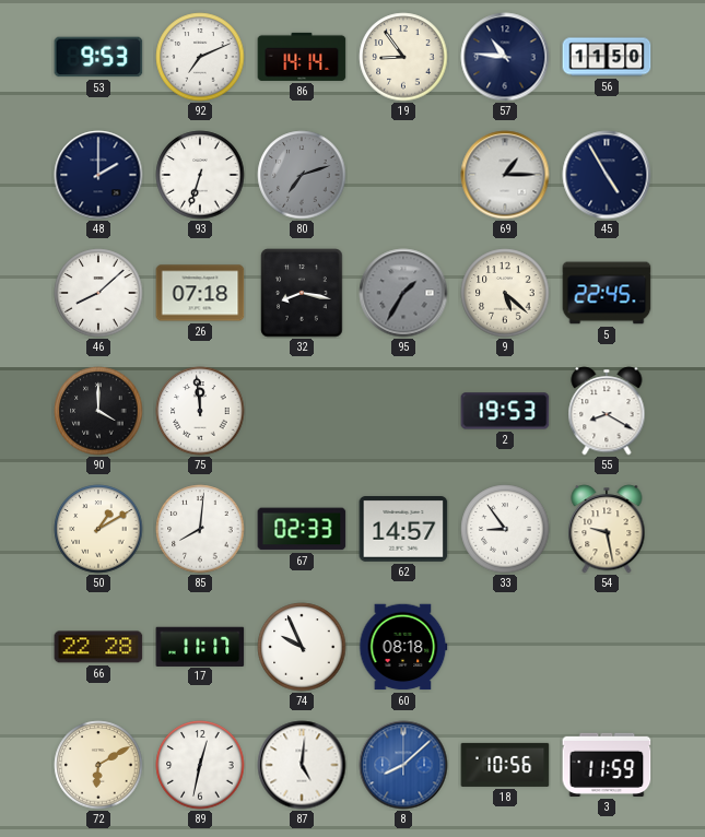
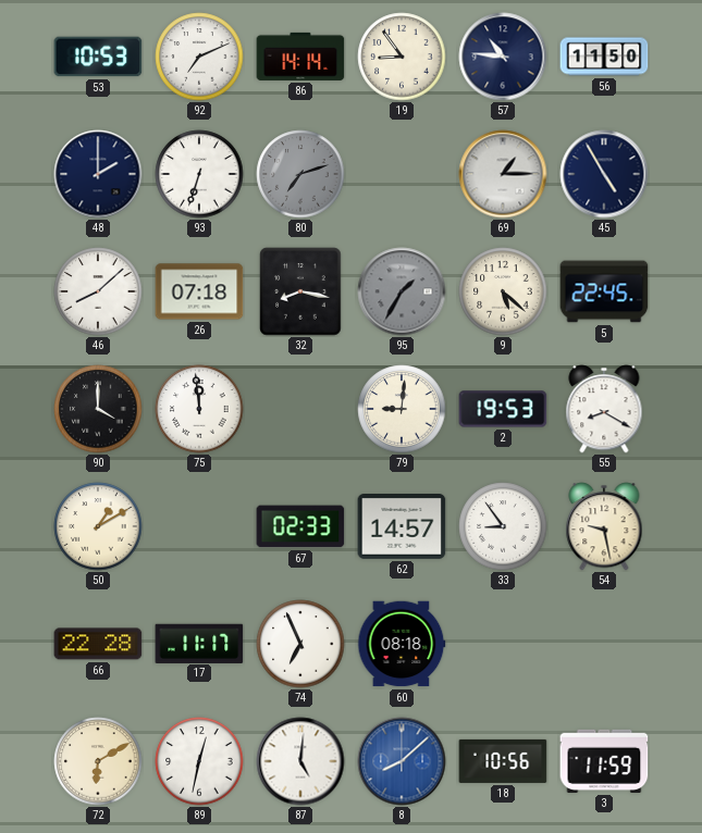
53: 9:53 -> 10:53
79: none -> 9:01
85: 8:01 -> none
74: 9:56 -> 6:56
